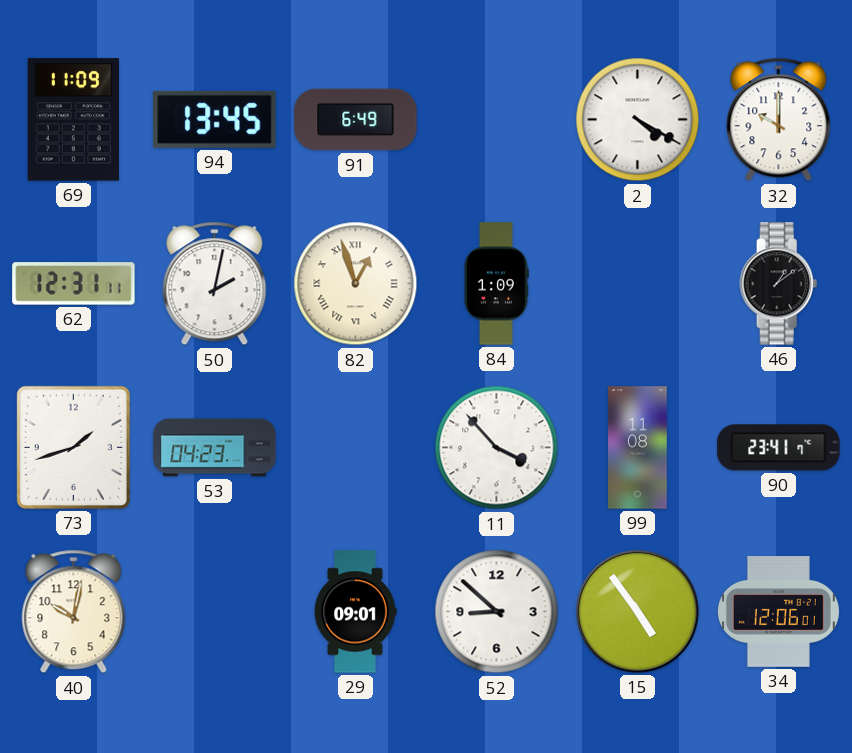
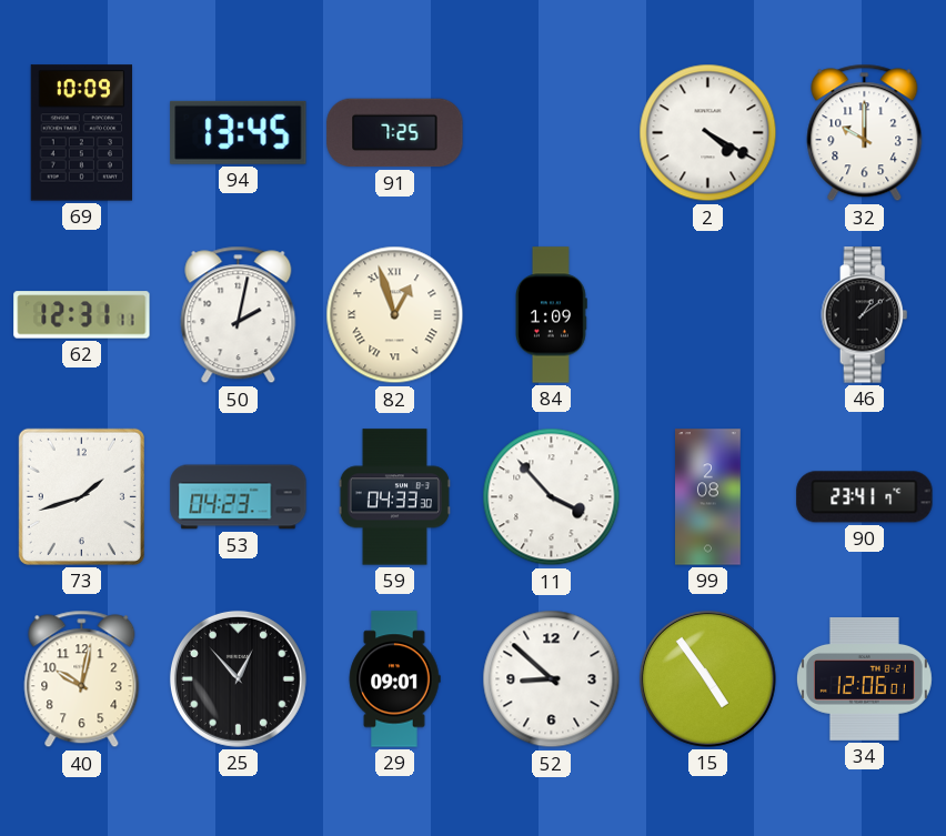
69: 11:09 -> 10:09
91: 6:49 -> 7:25
59: none -> 04:33
99: 11:08 -> 2:08
25: none -> 12:53
